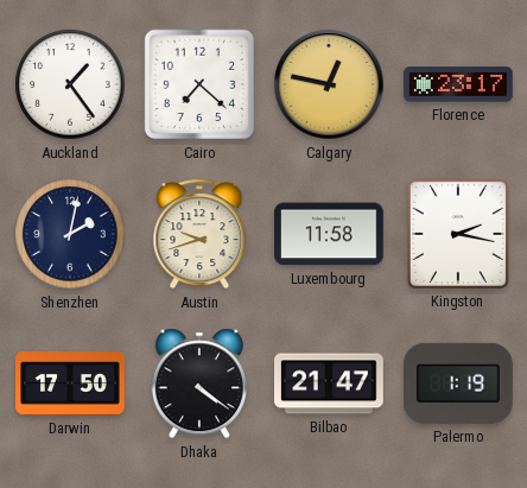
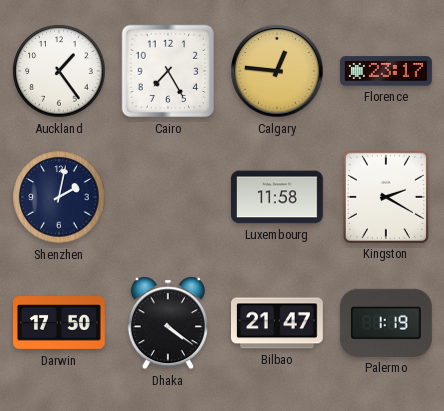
Cairo: 7:22 -> 7:25
Calgary: 12:47 -> 12:46
Austin: 9:42 -> none
Kingston: 2:17 -> 2:20
